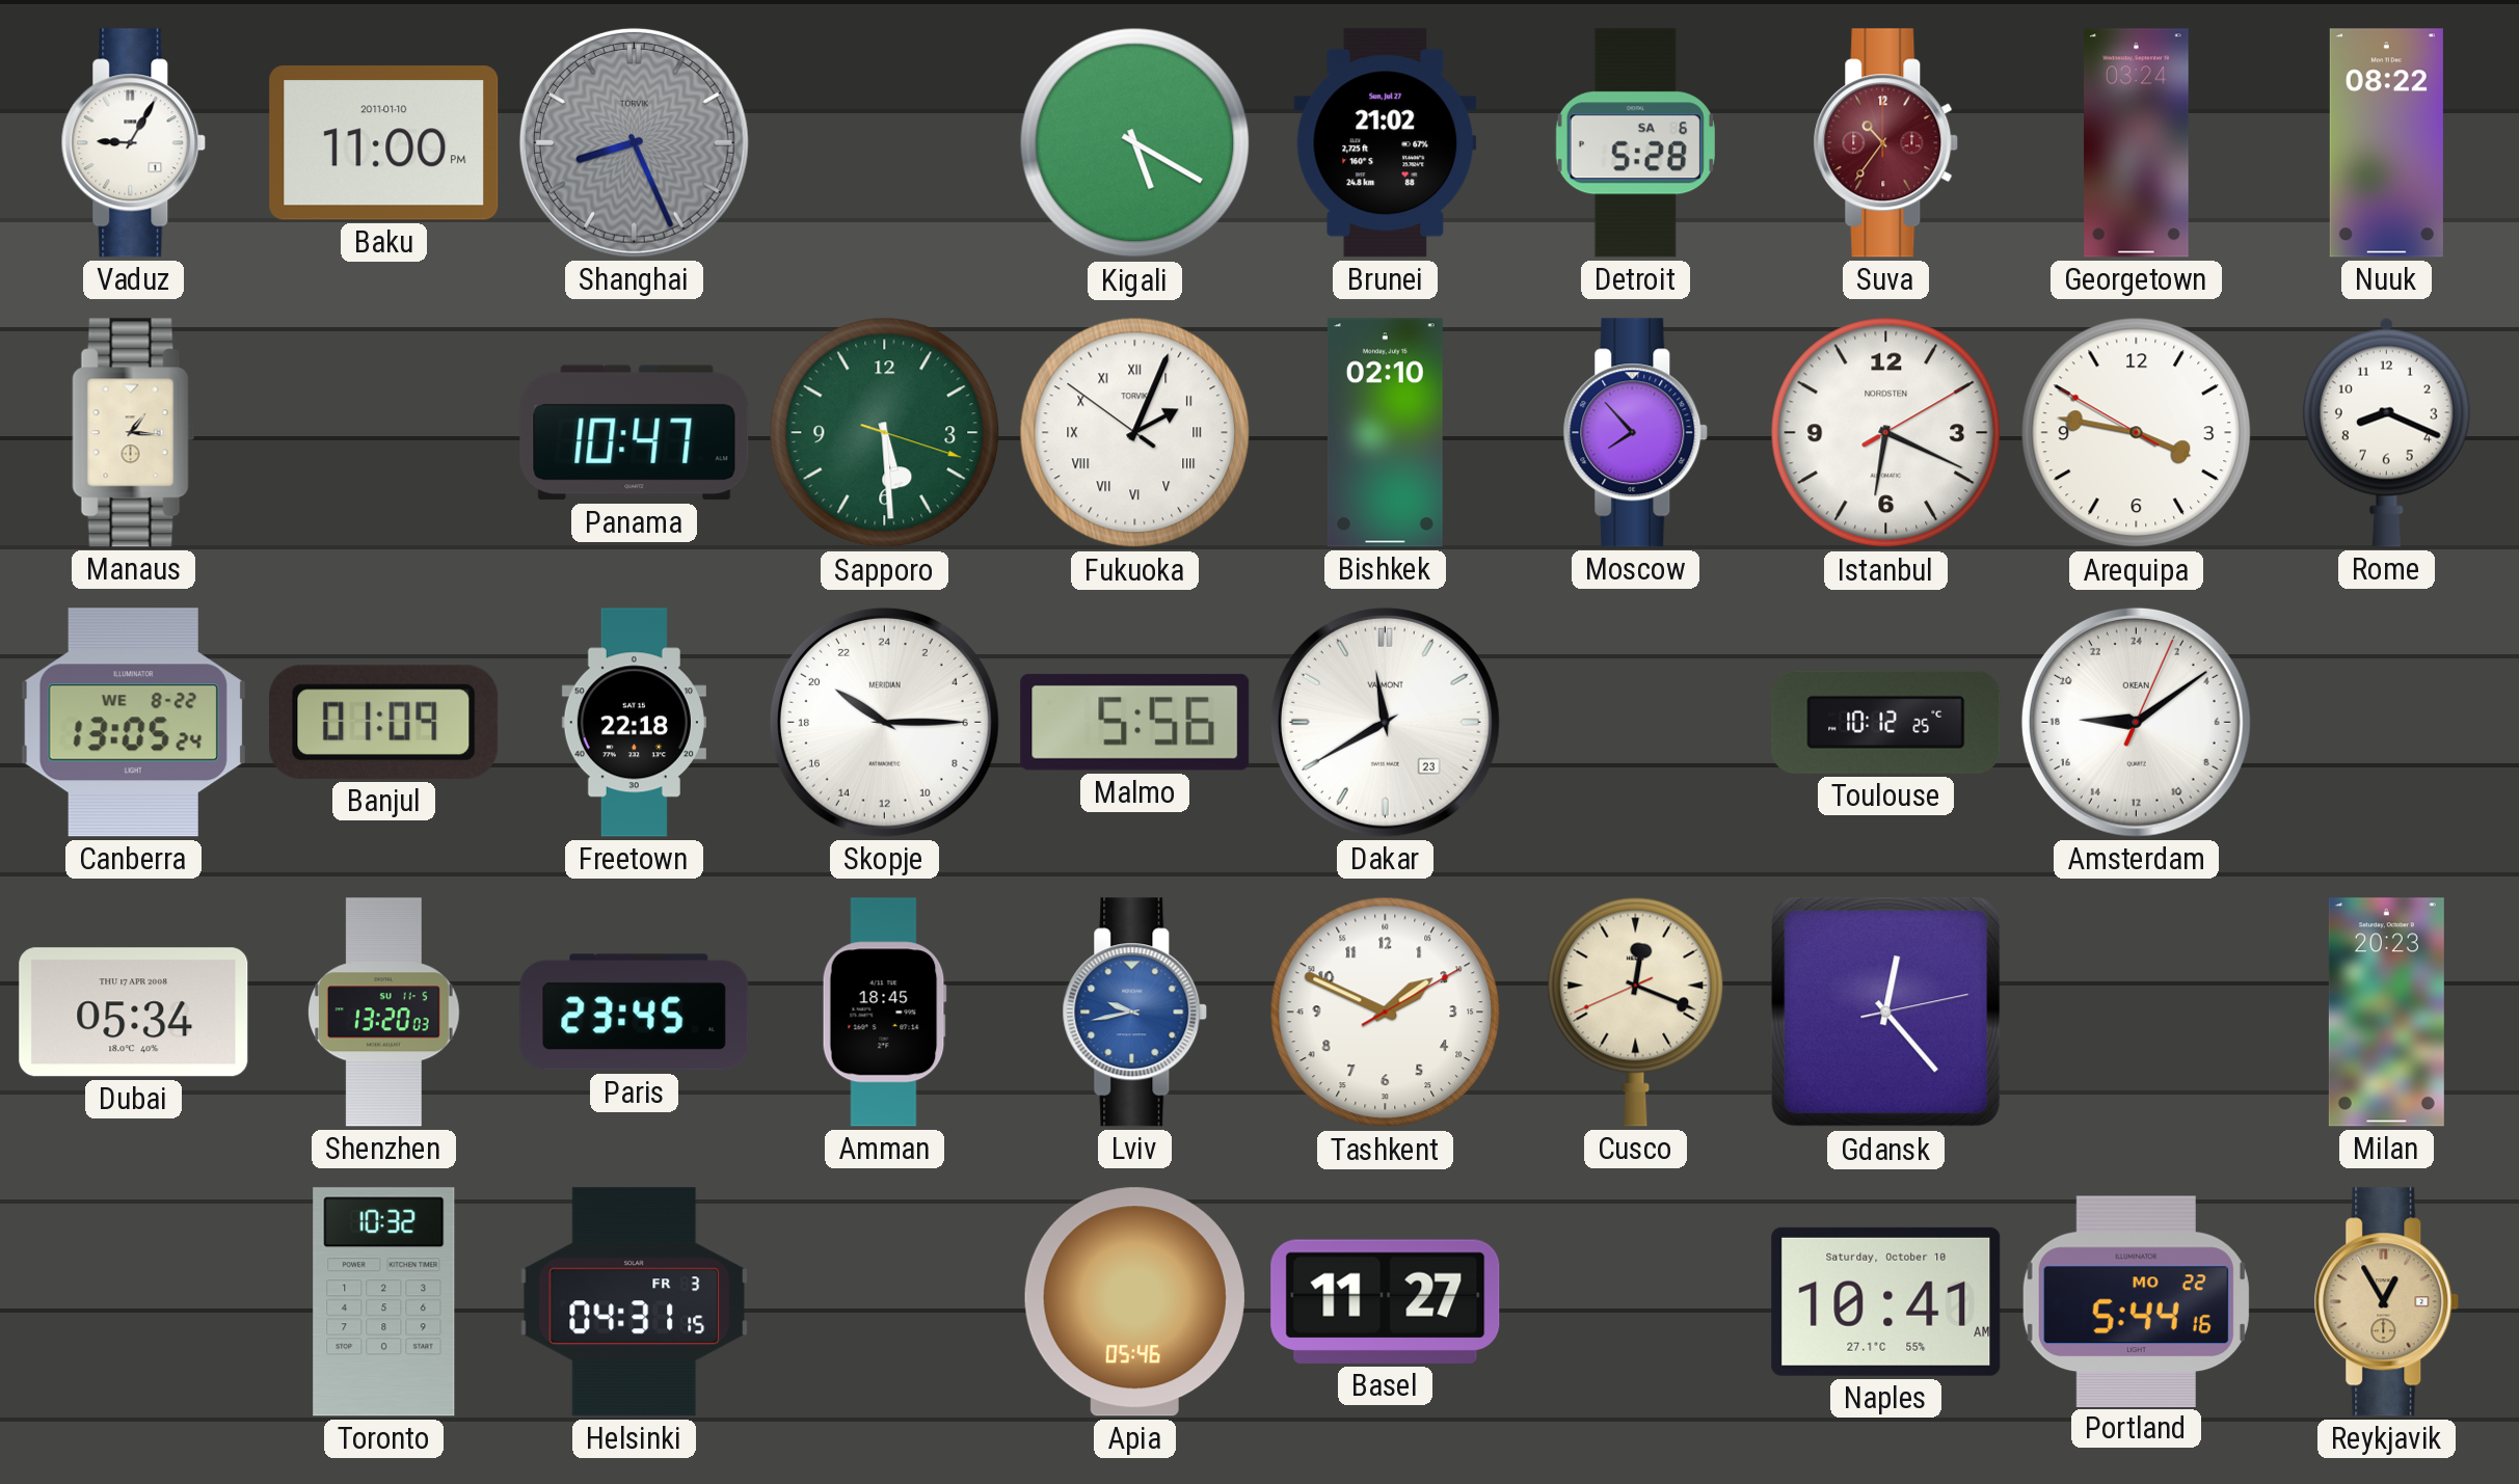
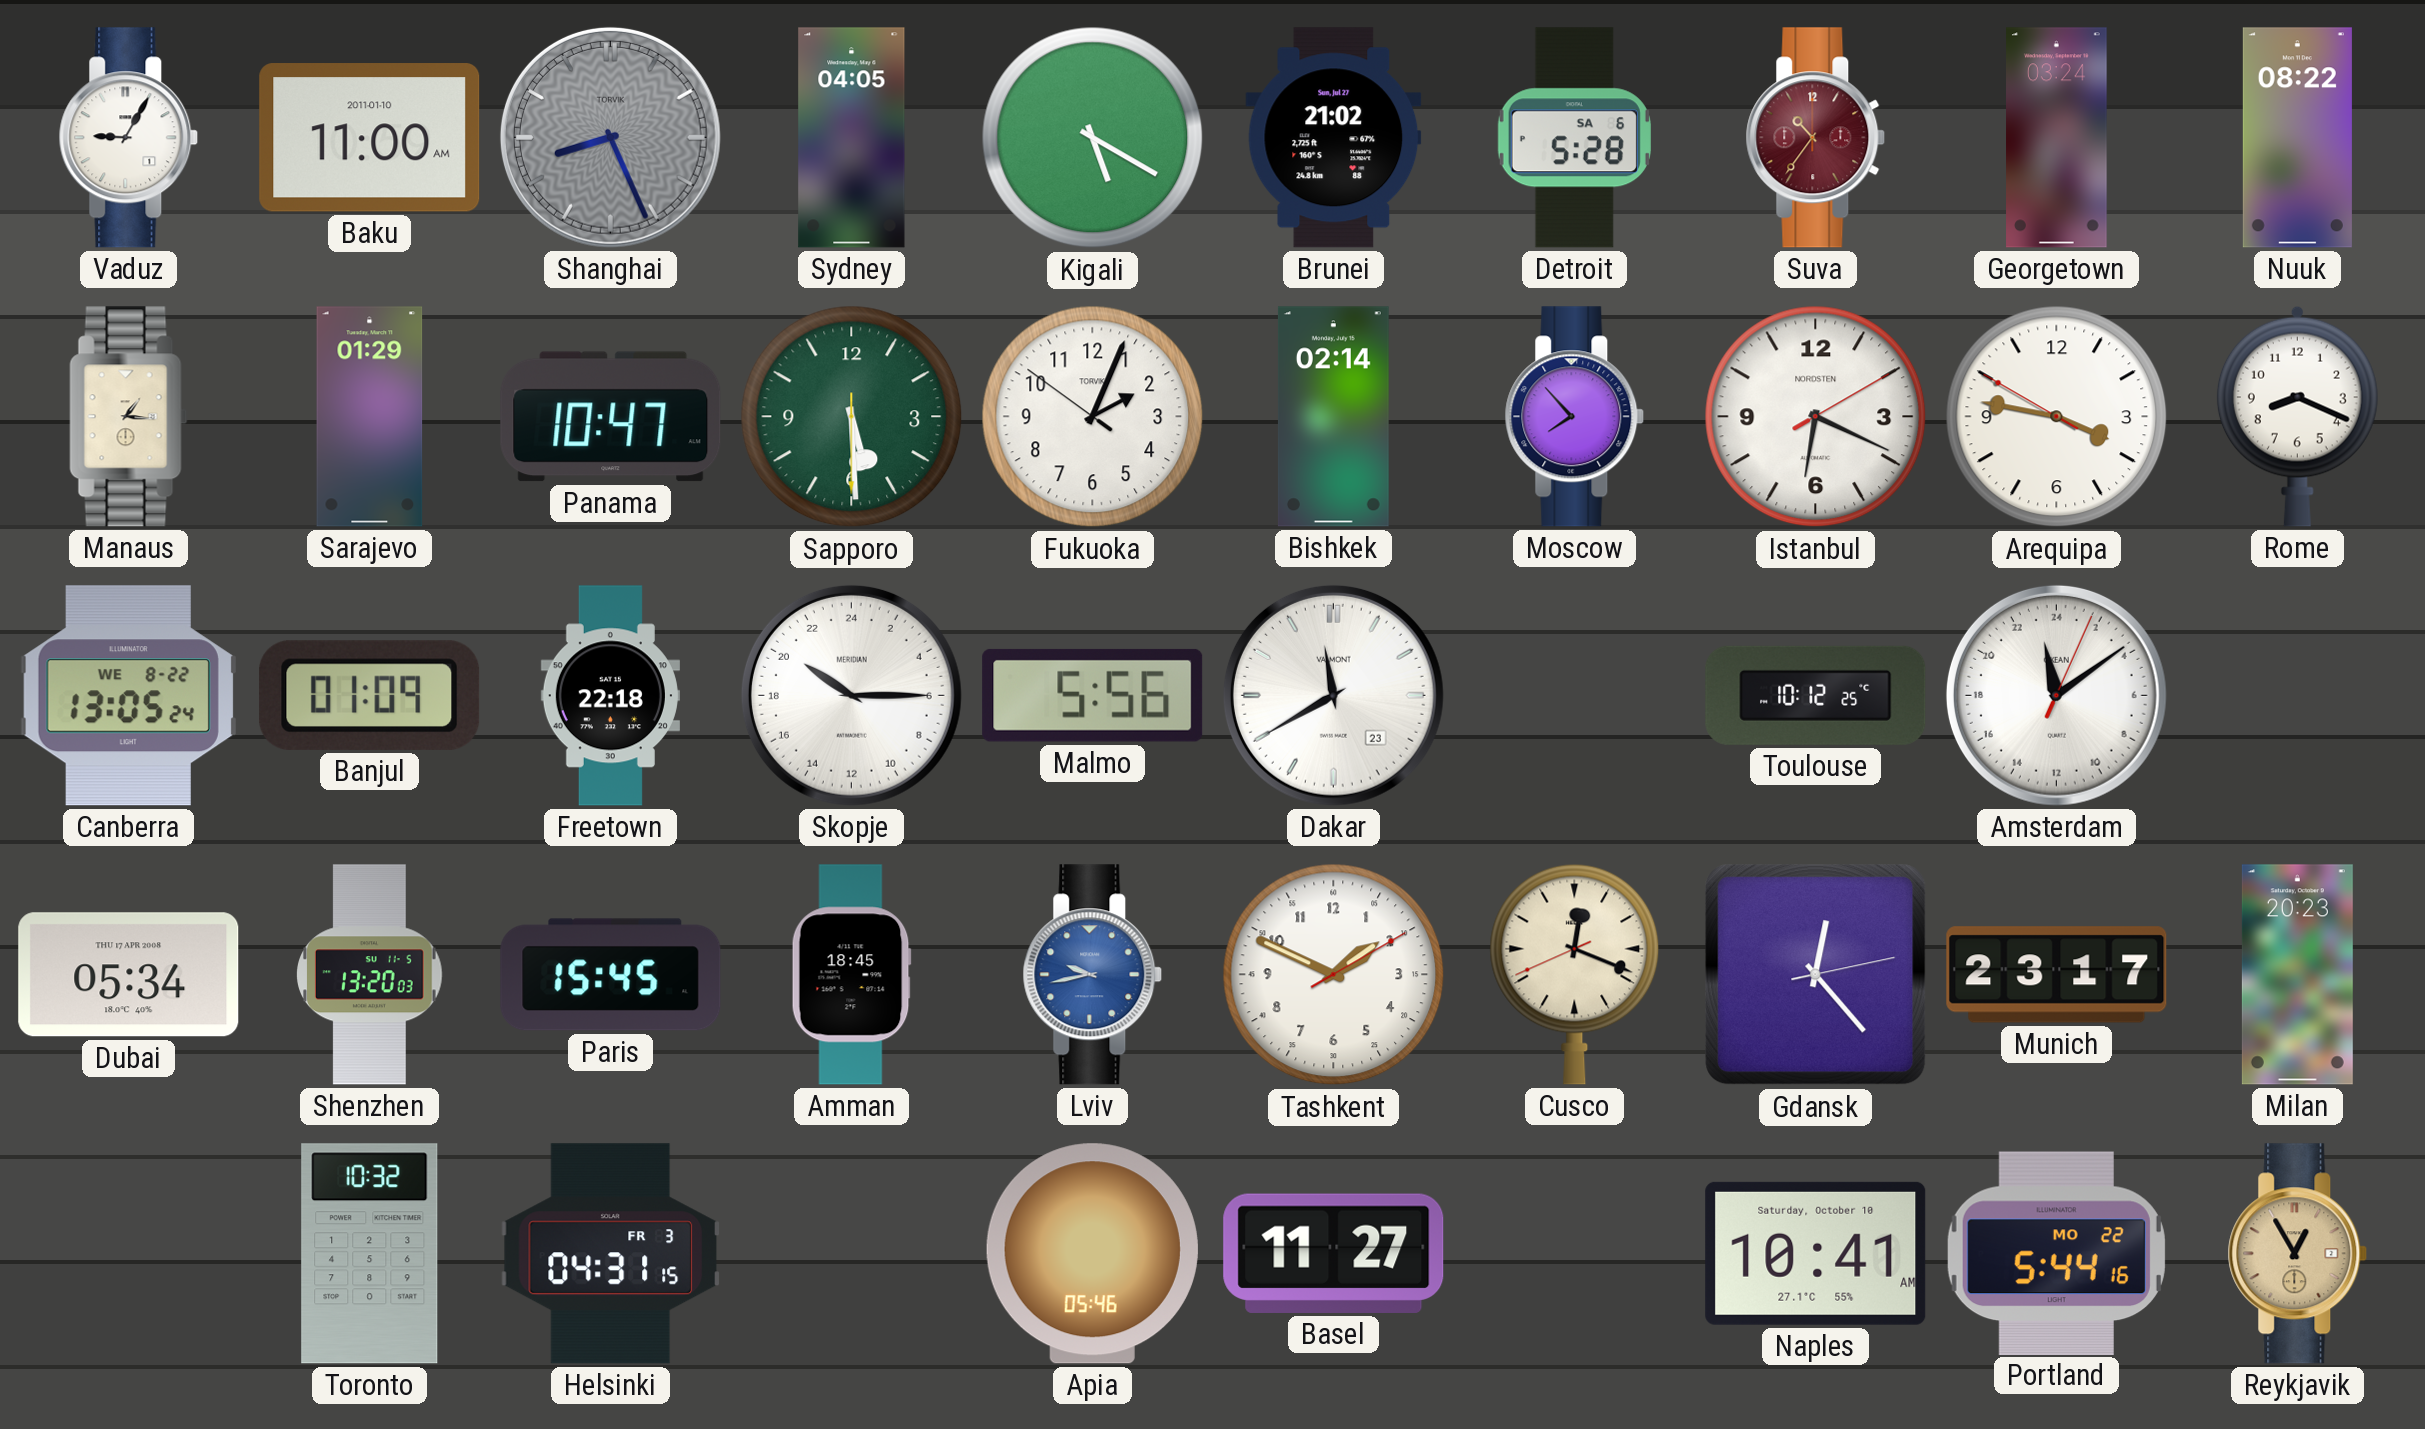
Baku: 11:00 PM -> 11:00 AM
Sydney: none -> 04:05
Sarajevo: none -> 01:29
Sapporo: 5:29:18 -> 5:29:30
Fukuoka numerals: Roman -> Arabic
Bishkek: 02:10 -> 02:14
Amsterdam: 18:09 -> 23:09
Paris: 23:45 -> 15:45
Munich: none -> 23:17
